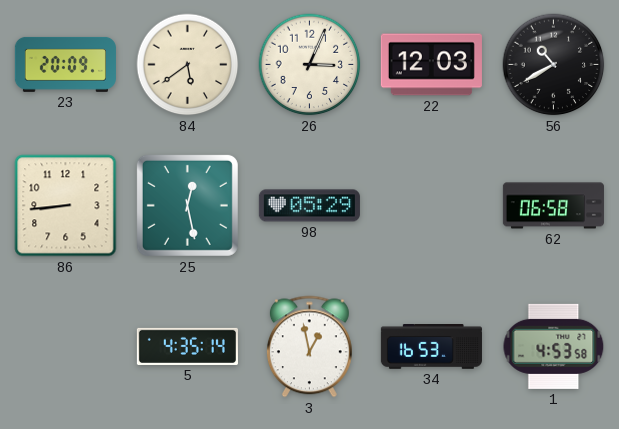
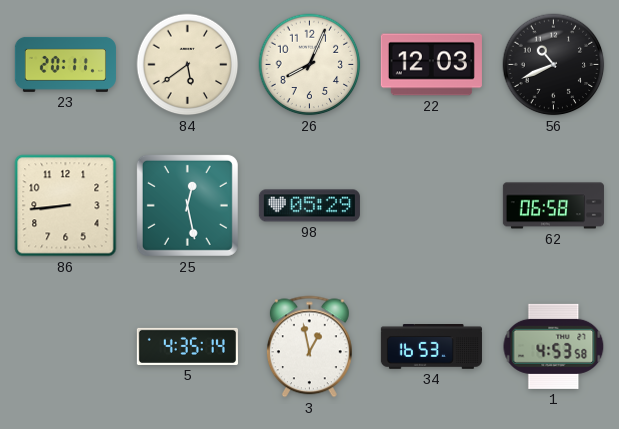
23: 20:09 -> 20:11
26: 3:04 -> 8:04
56: 10:40 -> 10:41
